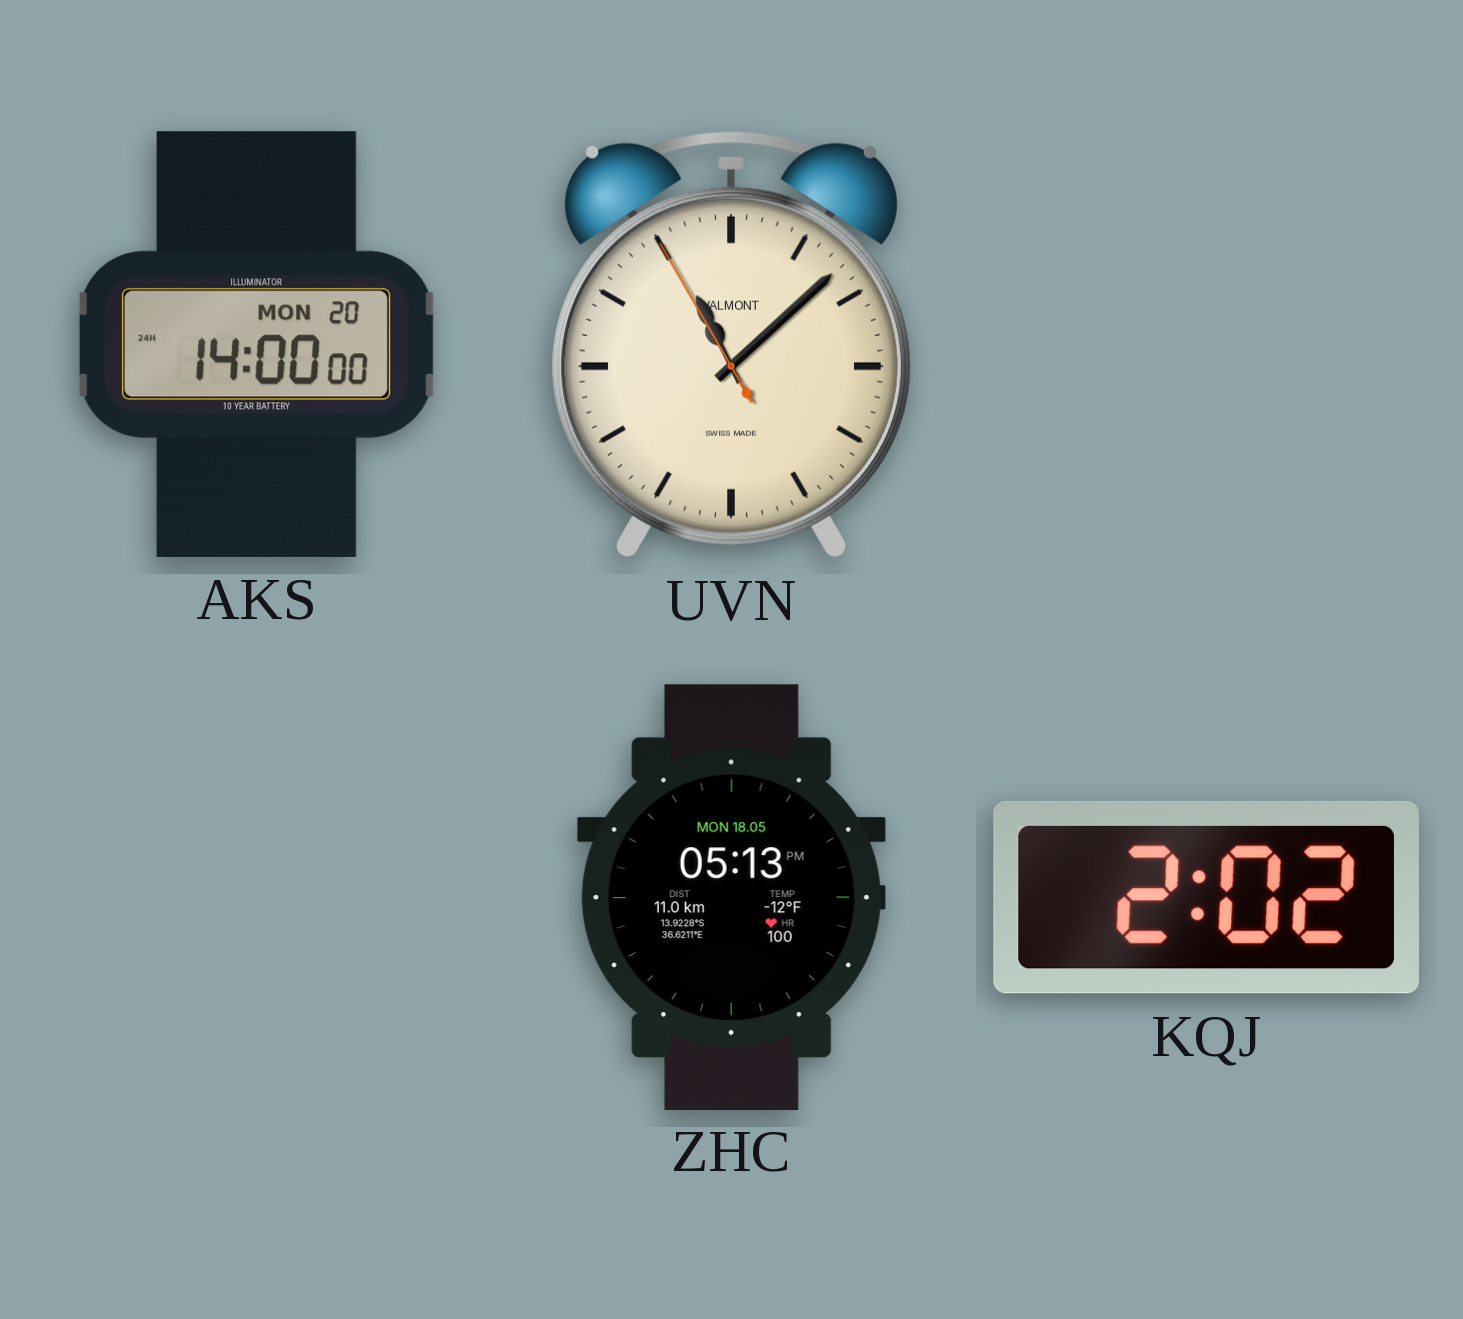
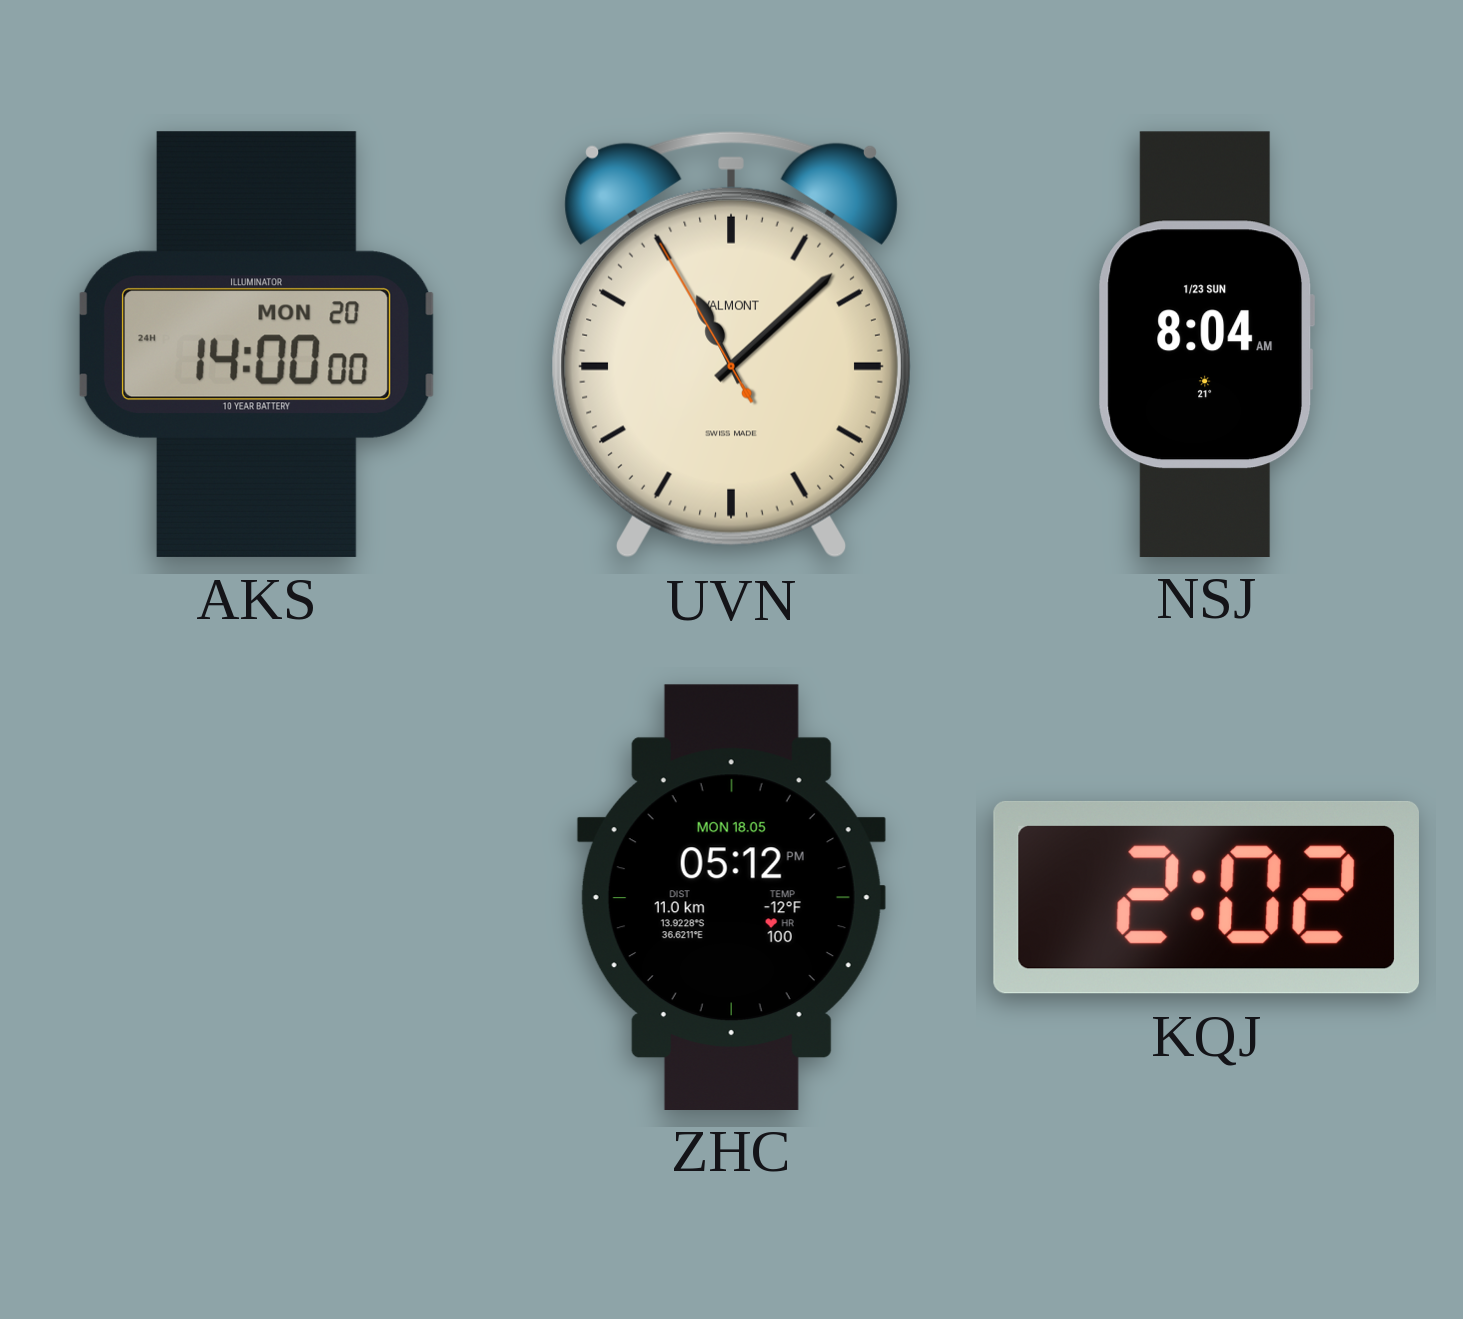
NSJ: none -> 8:04
ZHC: 05:13 -> 05:12
